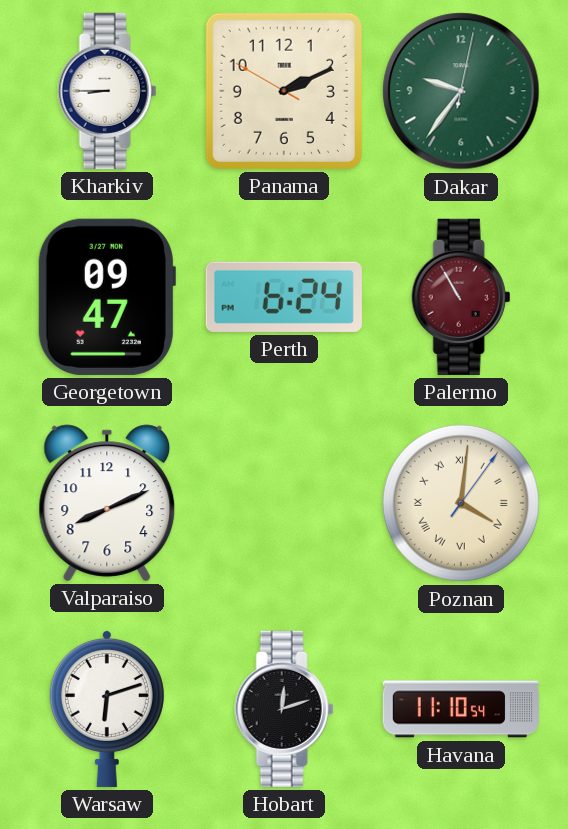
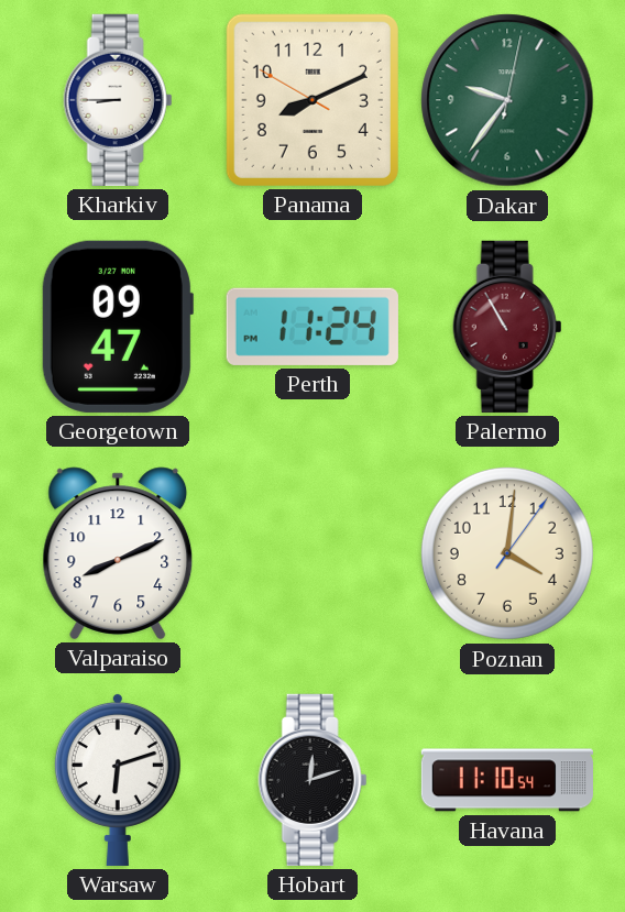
Panama: 2:10 -> 8:10
Perth: 6:24 -> 11:24
Poznan numerals: Roman -> Arabic
